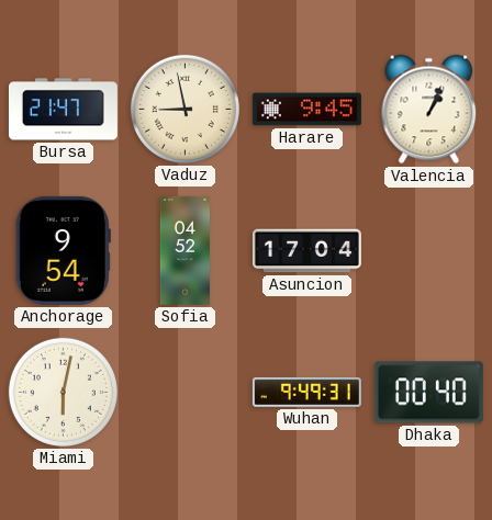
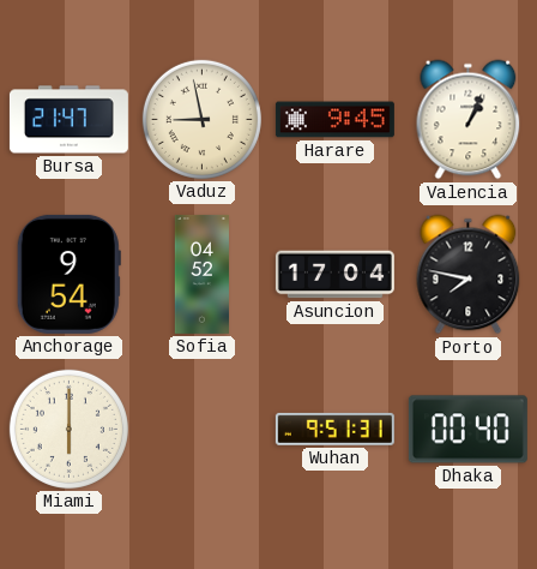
Porto: none -> 7:47
Miami: 6:02 -> 6:00
Wuhan: 9:49 -> 9:51
